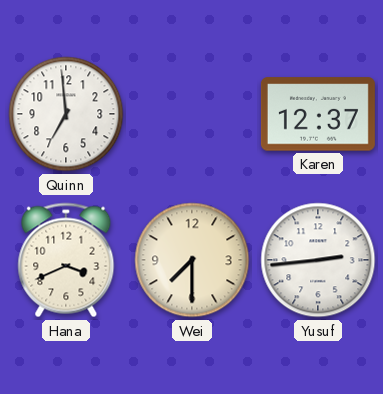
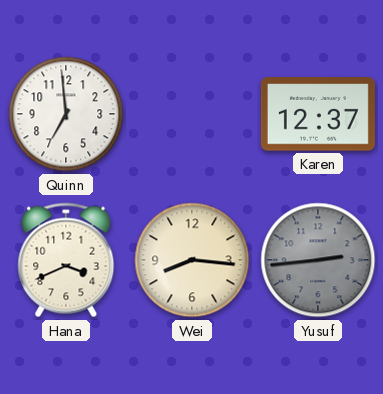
Wei: 7:30 -> 8:16
Yusuf dial: white -> grey
